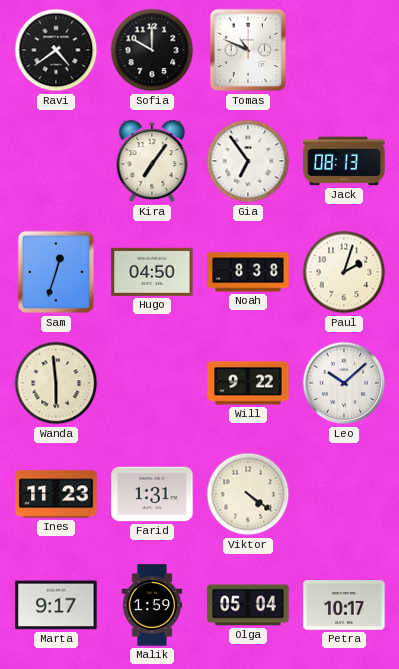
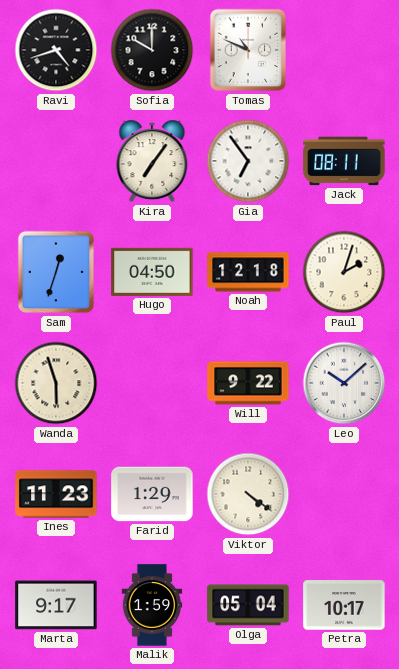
Ravi: 4:39 -> 4:42
Jack: 08:13 -> 08:11
Noah: 8:38 -> 12:18
Wanda: 5:59 -> 5:57
Farid: 1:31 -> 1:29
